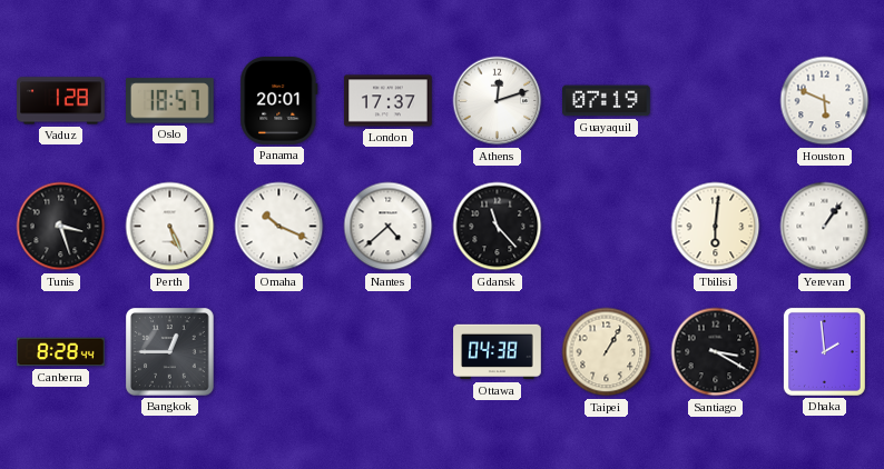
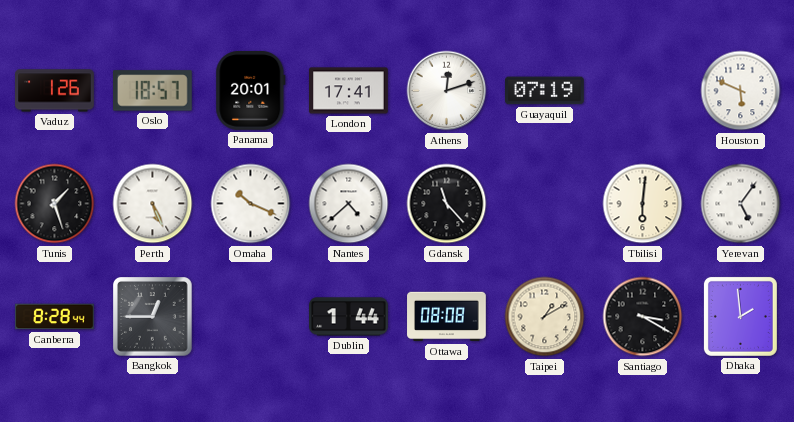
Vaduz: 1:28 -> 1:26
London: 17:37 -> 17:41
Tunis: 3:27 -> 1:27
Yerevan: 1:06 -> 5:06
Dublin: none -> 1:44
Ottawa: 04:38 -> 08:08
Taipei: 1:05 -> 1:10
